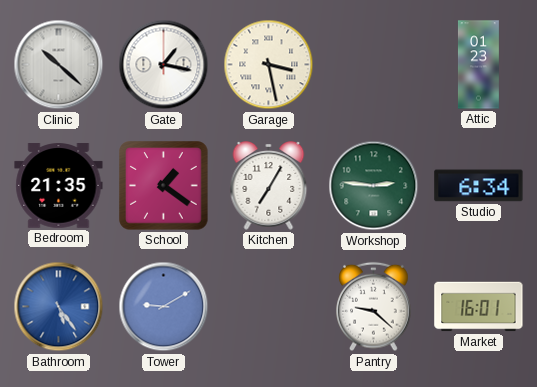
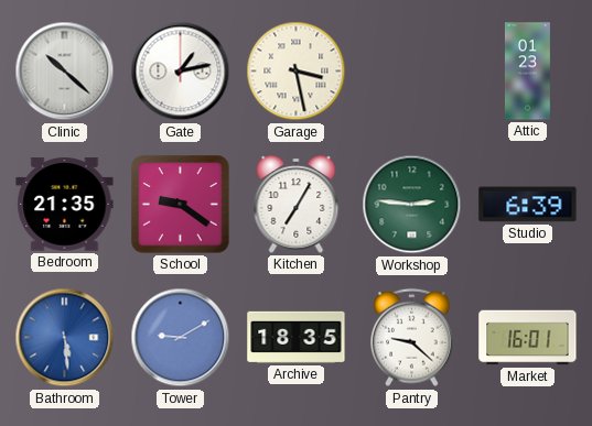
Gate: 1:17 -> 1:13
School: 1:21 -> 9:21
Studio: 6:34 -> 6:39
Bathroom: 5:24 -> 5:29
Archive: none -> 18:35
